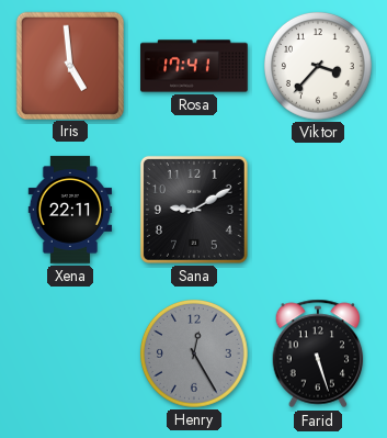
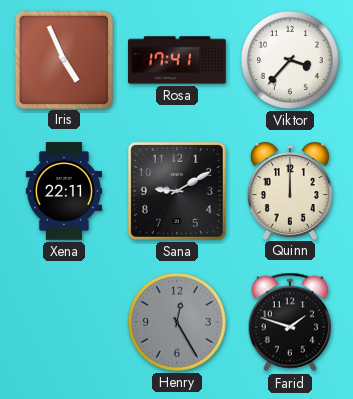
Iris: 4:59 -> 4:56
Quinn: none -> 12:00
Farid: 5:27 -> 1:48
